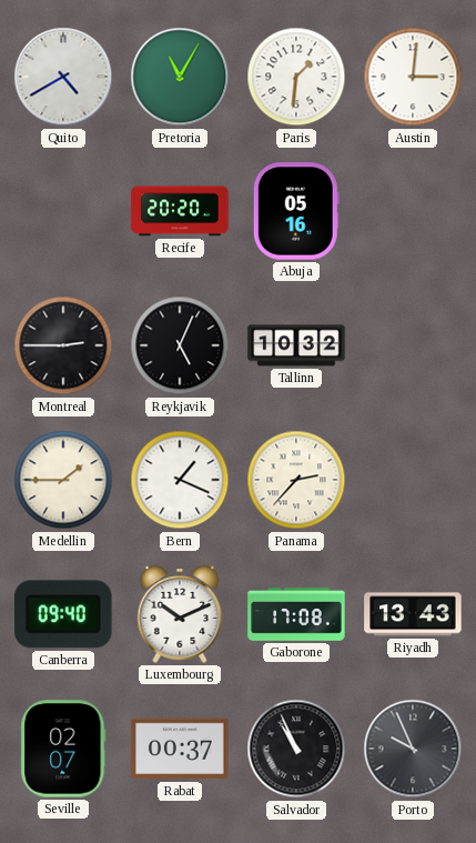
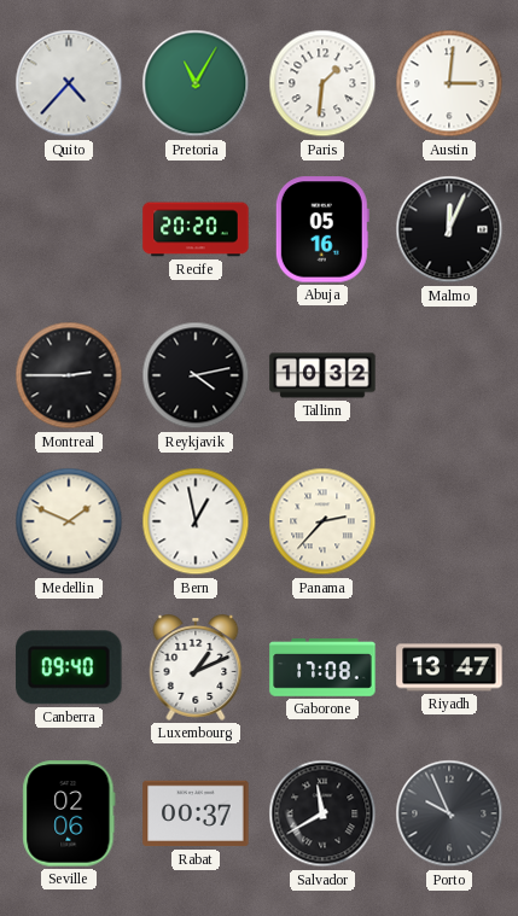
Quito: 4:40 -> 4:37
Malmo: none -> 12:04
Reykjavik: 5:04 -> 4:13
Medellin: 1:45 -> 1:49
Bern: 1:19 -> 12:58
Luxembourg: 10:11 -> 1:11
Riyadh: 13:43 -> 13:47
Seville: 02:07 -> 02:06
Salvador: 10:56 -> 11:40
